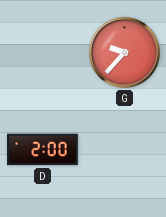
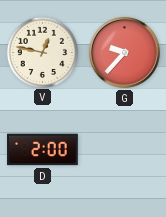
V: none -> 12:47
